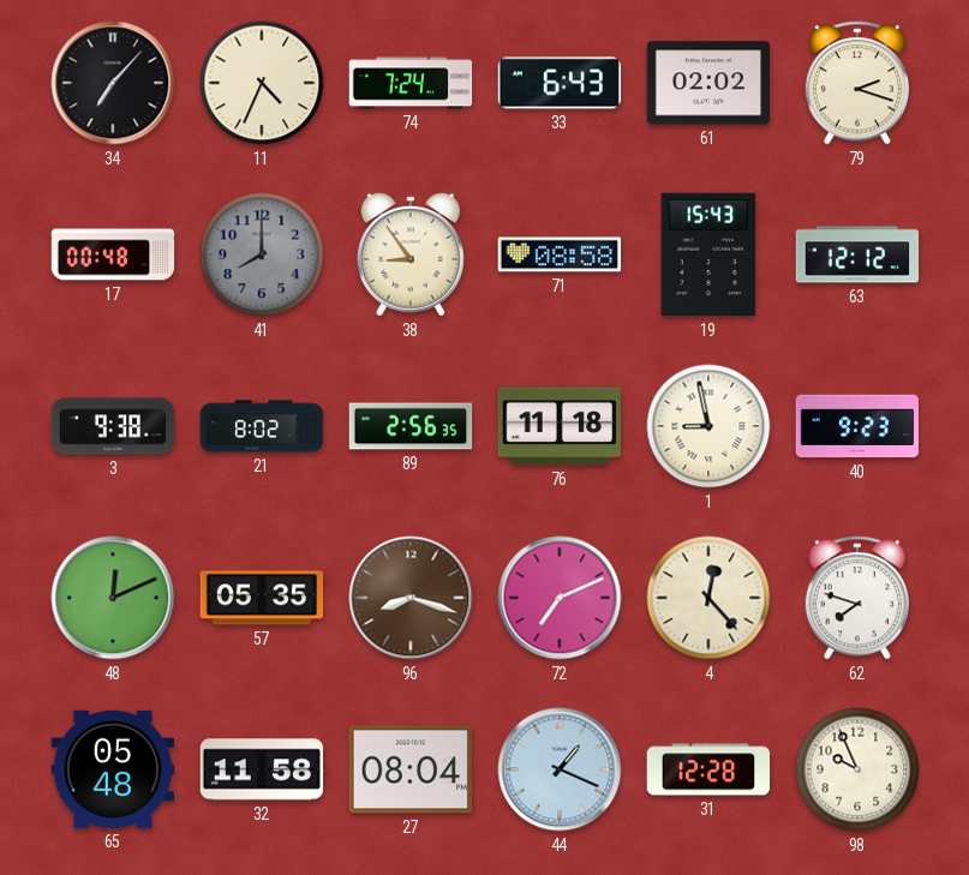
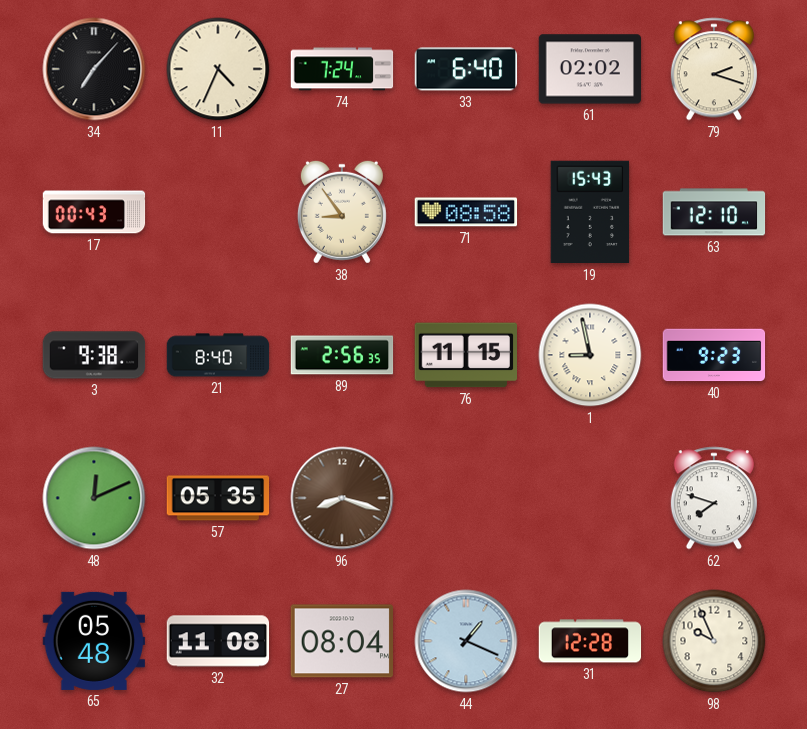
33: 6:43 -> 6:40
17: 00:48 -> 00:43
41: 8:00 -> none
63: 12:12 -> 12:10
21: 8:02 -> 8:40
76: 11:18 -> 11:15
72: 7:11 -> none
4: 12:23 -> none
32: 11:58 -> 11:08
